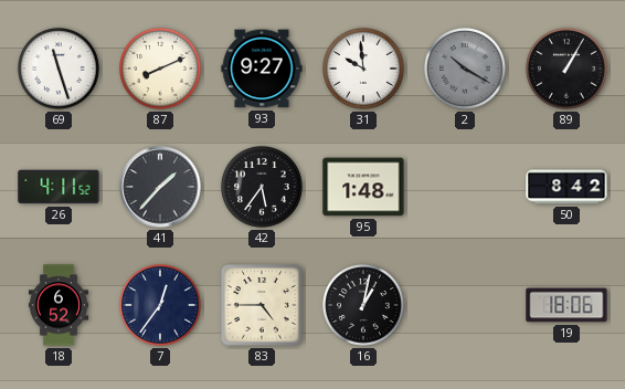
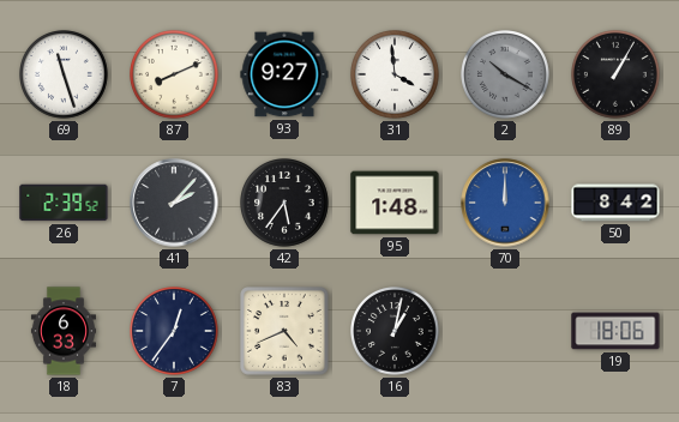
31: 9:59 -> 3:59
26: 4:11 -> 2:39
41: 1:37 -> 2:07
70: none -> 12:00
18: 6:52 -> 6:33
83: 4:45 -> 4:41
